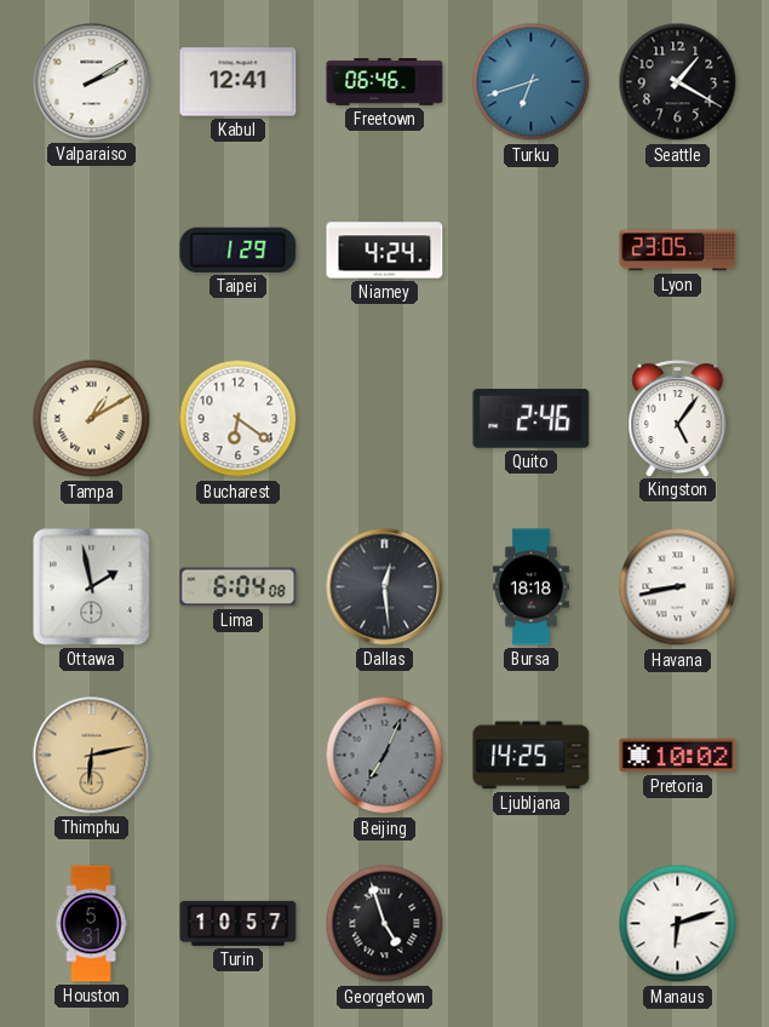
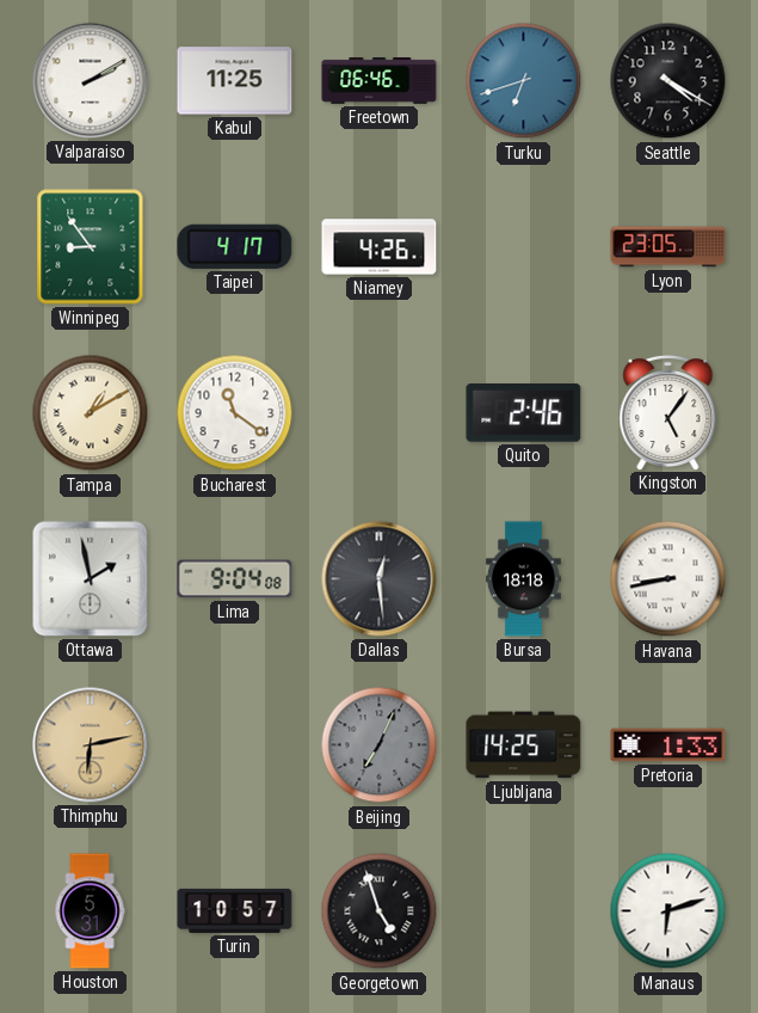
Kabul: 12:41 -> 11:25
Seattle: 1:20 -> 4:20
Winnipeg: none -> 8:54
Taipei: 1:29 -> 4:17
Niamey: 4:24 -> 4:26
Bucharest: 6:21 -> 11:21
Lima: 6:04 -> 9:04
Pretoria: 10:02 -> 1:33
